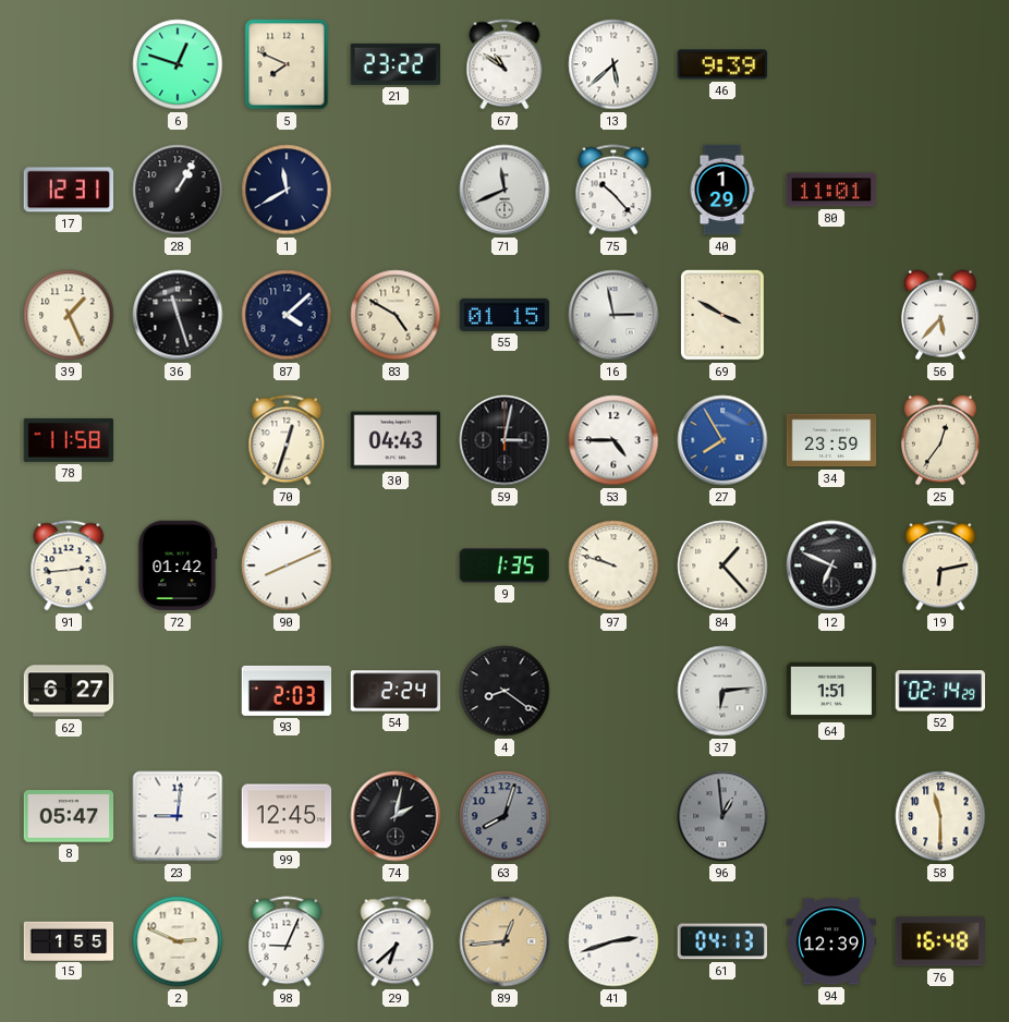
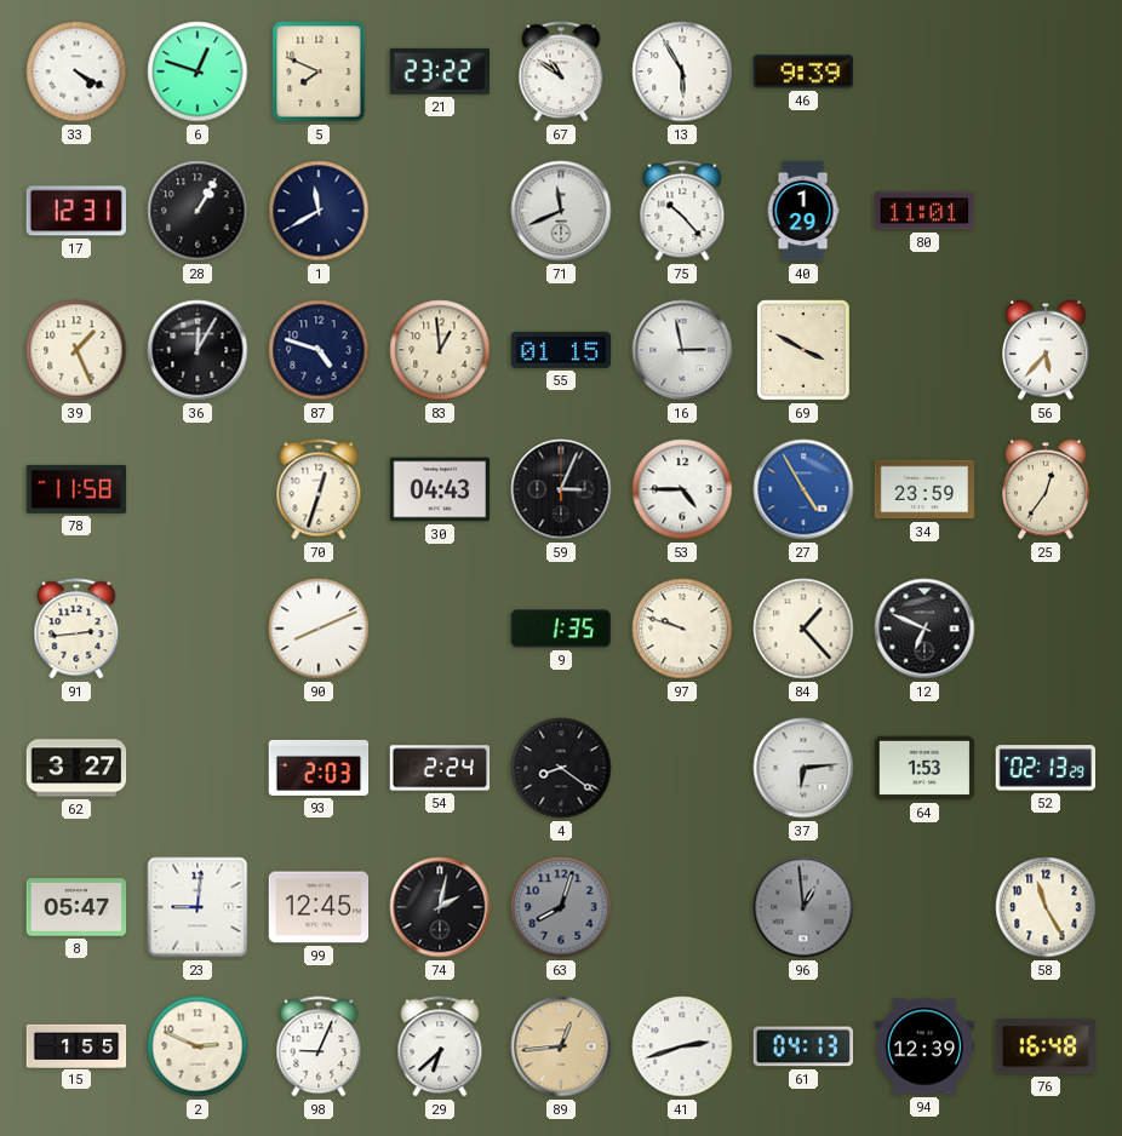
33: none -> 4:20
13: 5:38 -> 5:55
36: 11:27 -> 12:05
87: 4:08 -> 4:48
83: 4:50 -> 12:59
59: 3:02 -> 3:04
27: 7:55 -> 4:55
72: 01:42 -> none
19: 6:13 -> none
62: 6:27 -> 3:27
64: 1:51 -> 1:53
52: 02:14 -> 02:13
58: 11:30 -> 11:25
